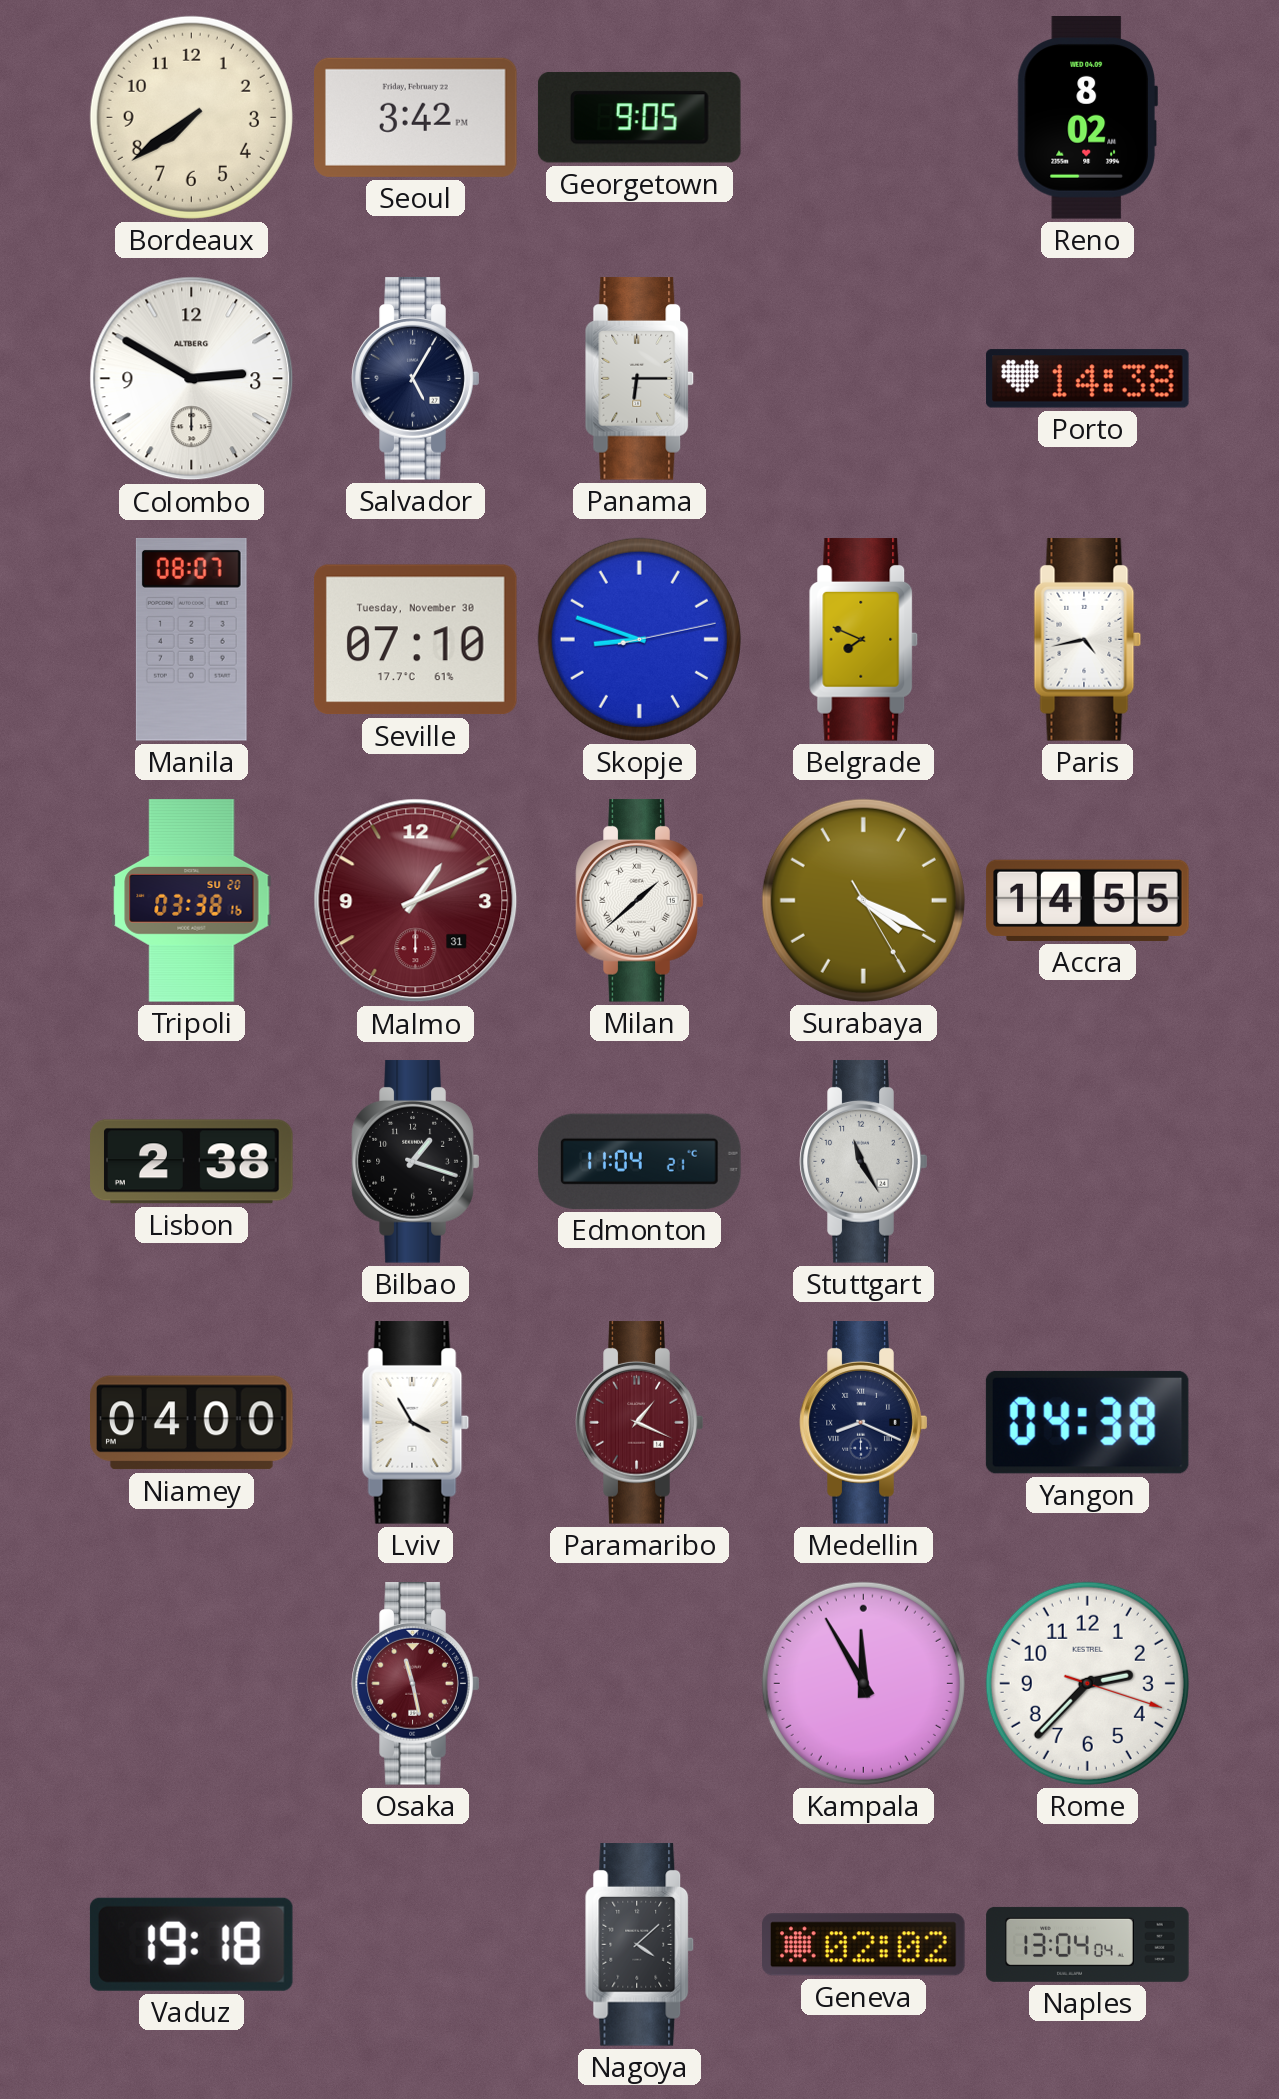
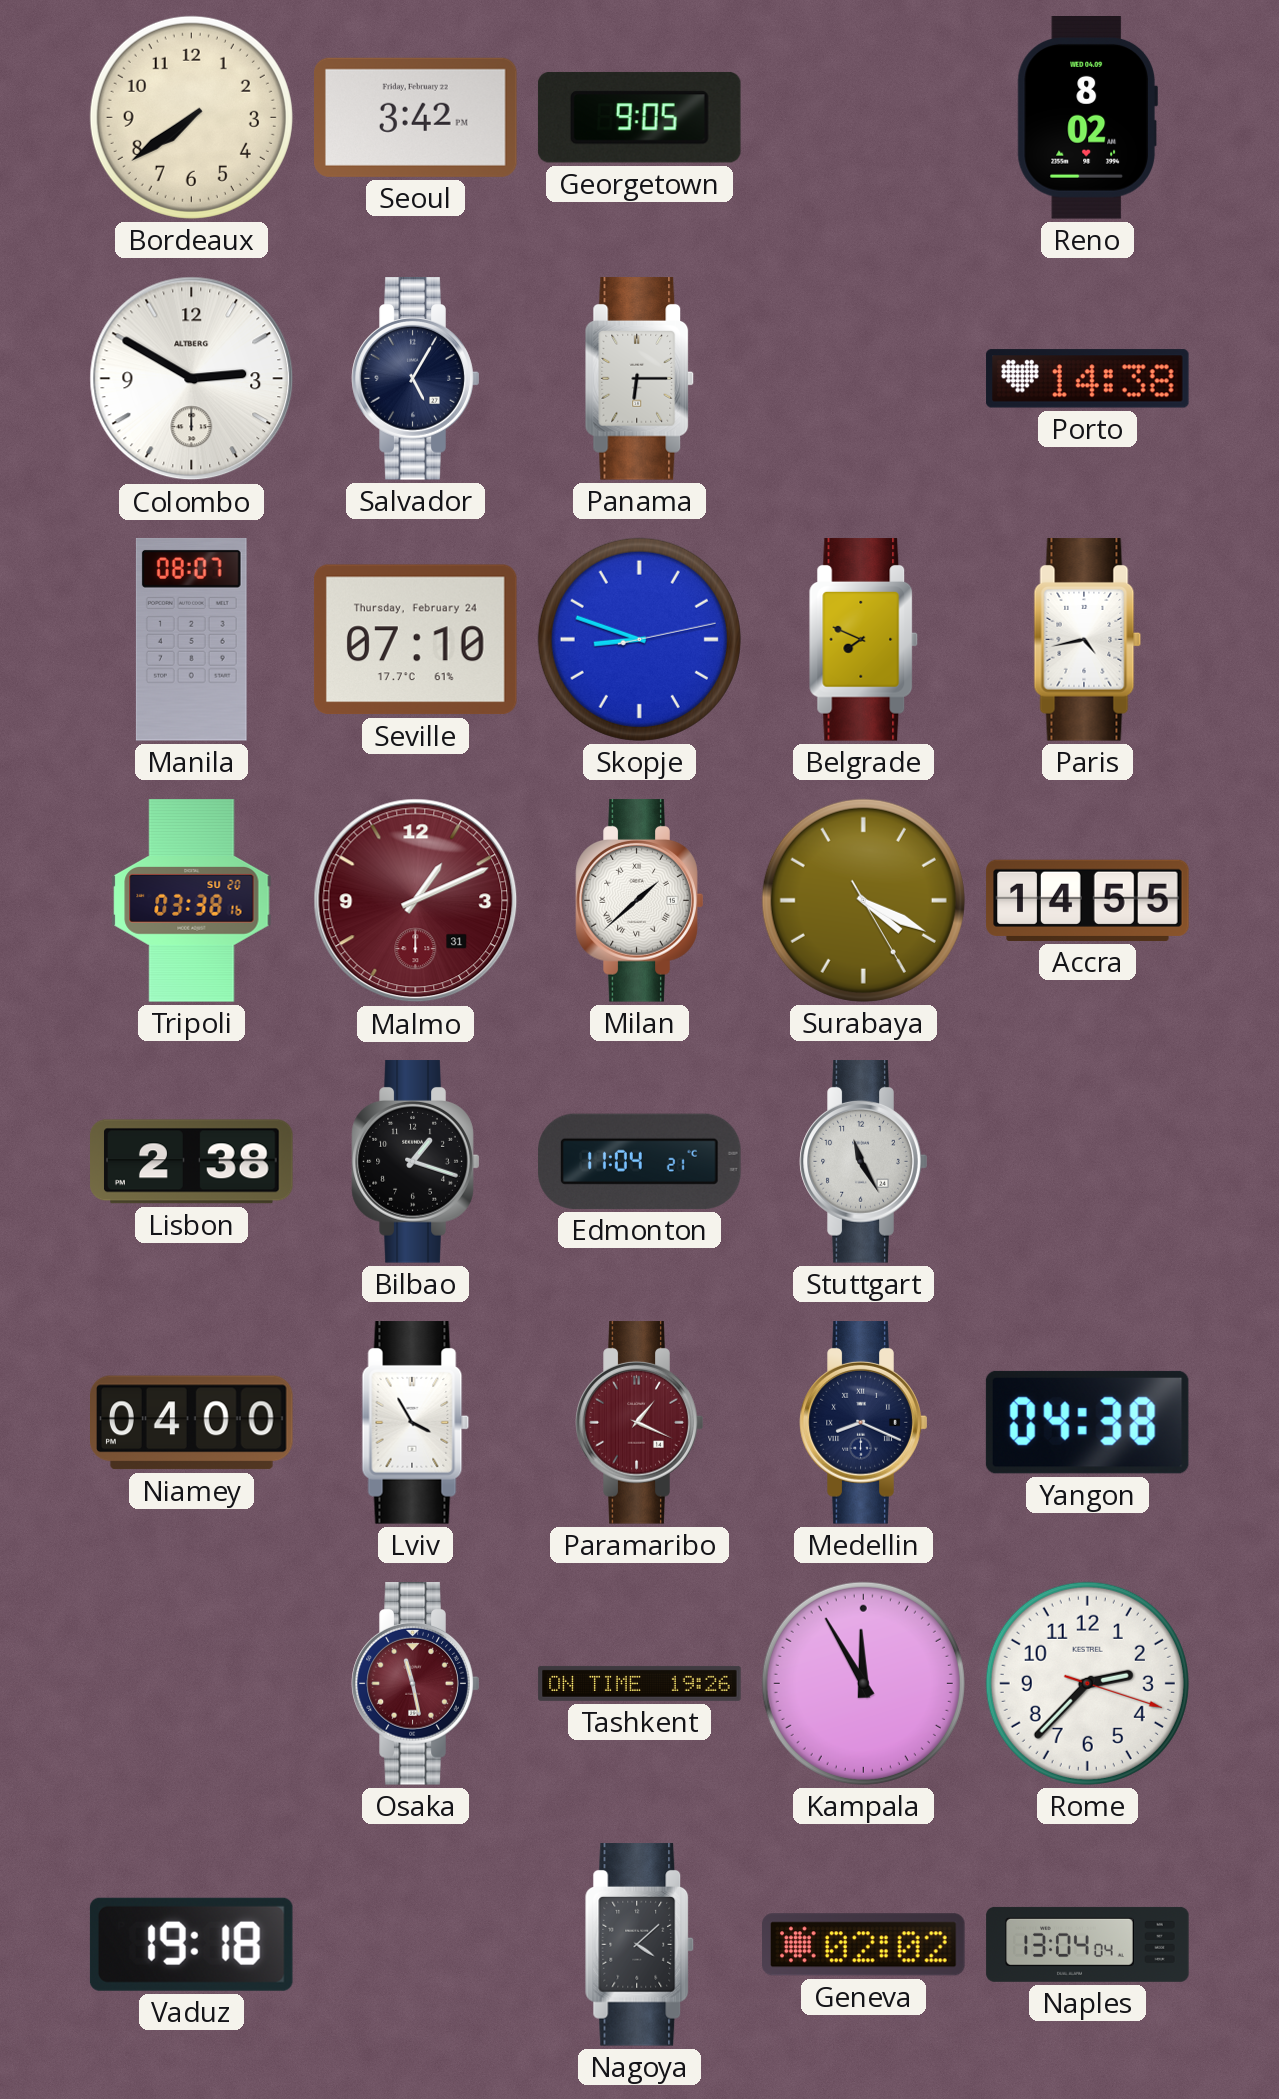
Seville date: Tuesday, November 30 -> Thursday, February 24
Tashkent: none -> 19:26
